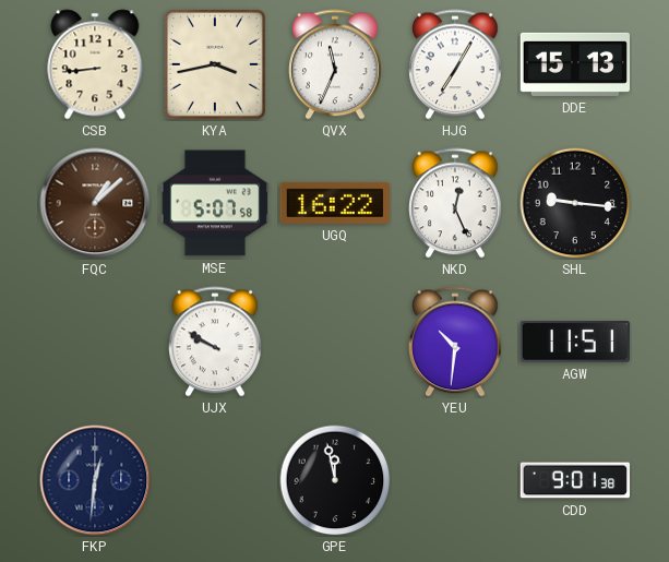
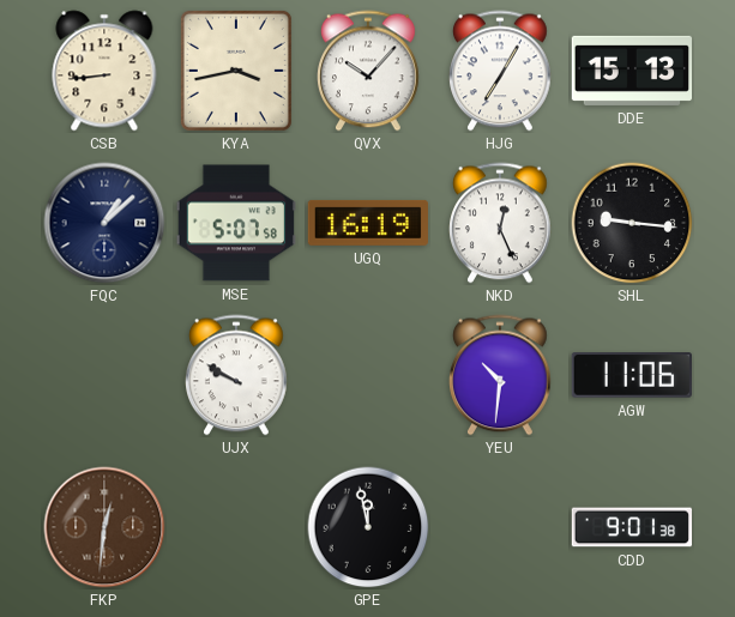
QVX: 11:34 -> 10:07
FQC dial: brown -> navy
UGQ: 16:22 -> 16:19
AGW: 11:51 -> 11:06
FKP dial: navy -> brown
